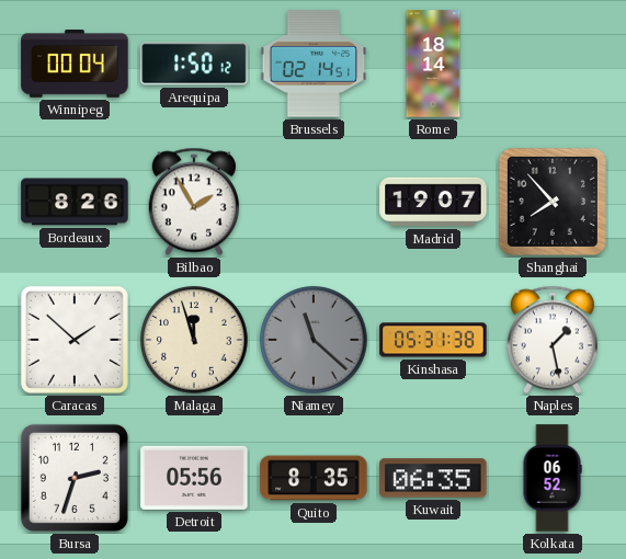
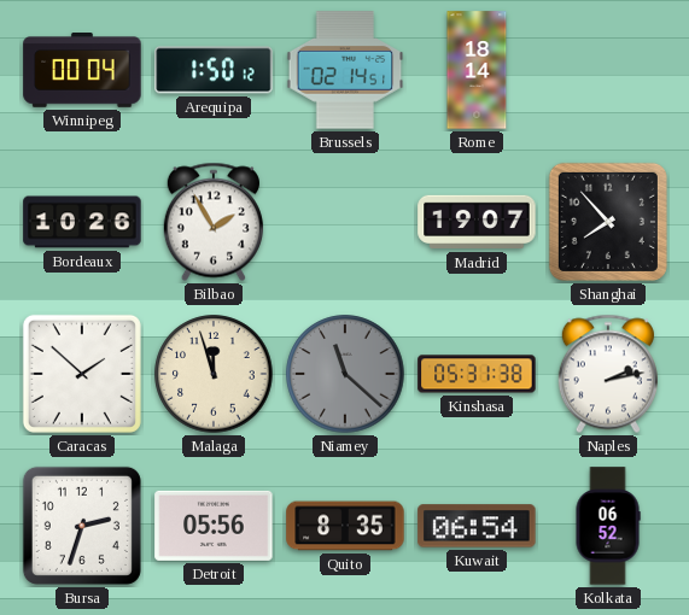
Bordeaux: 8:26 -> 10:26
Naples: 1:28 -> 2:13
Kuwait: 06:35 -> 06:54
